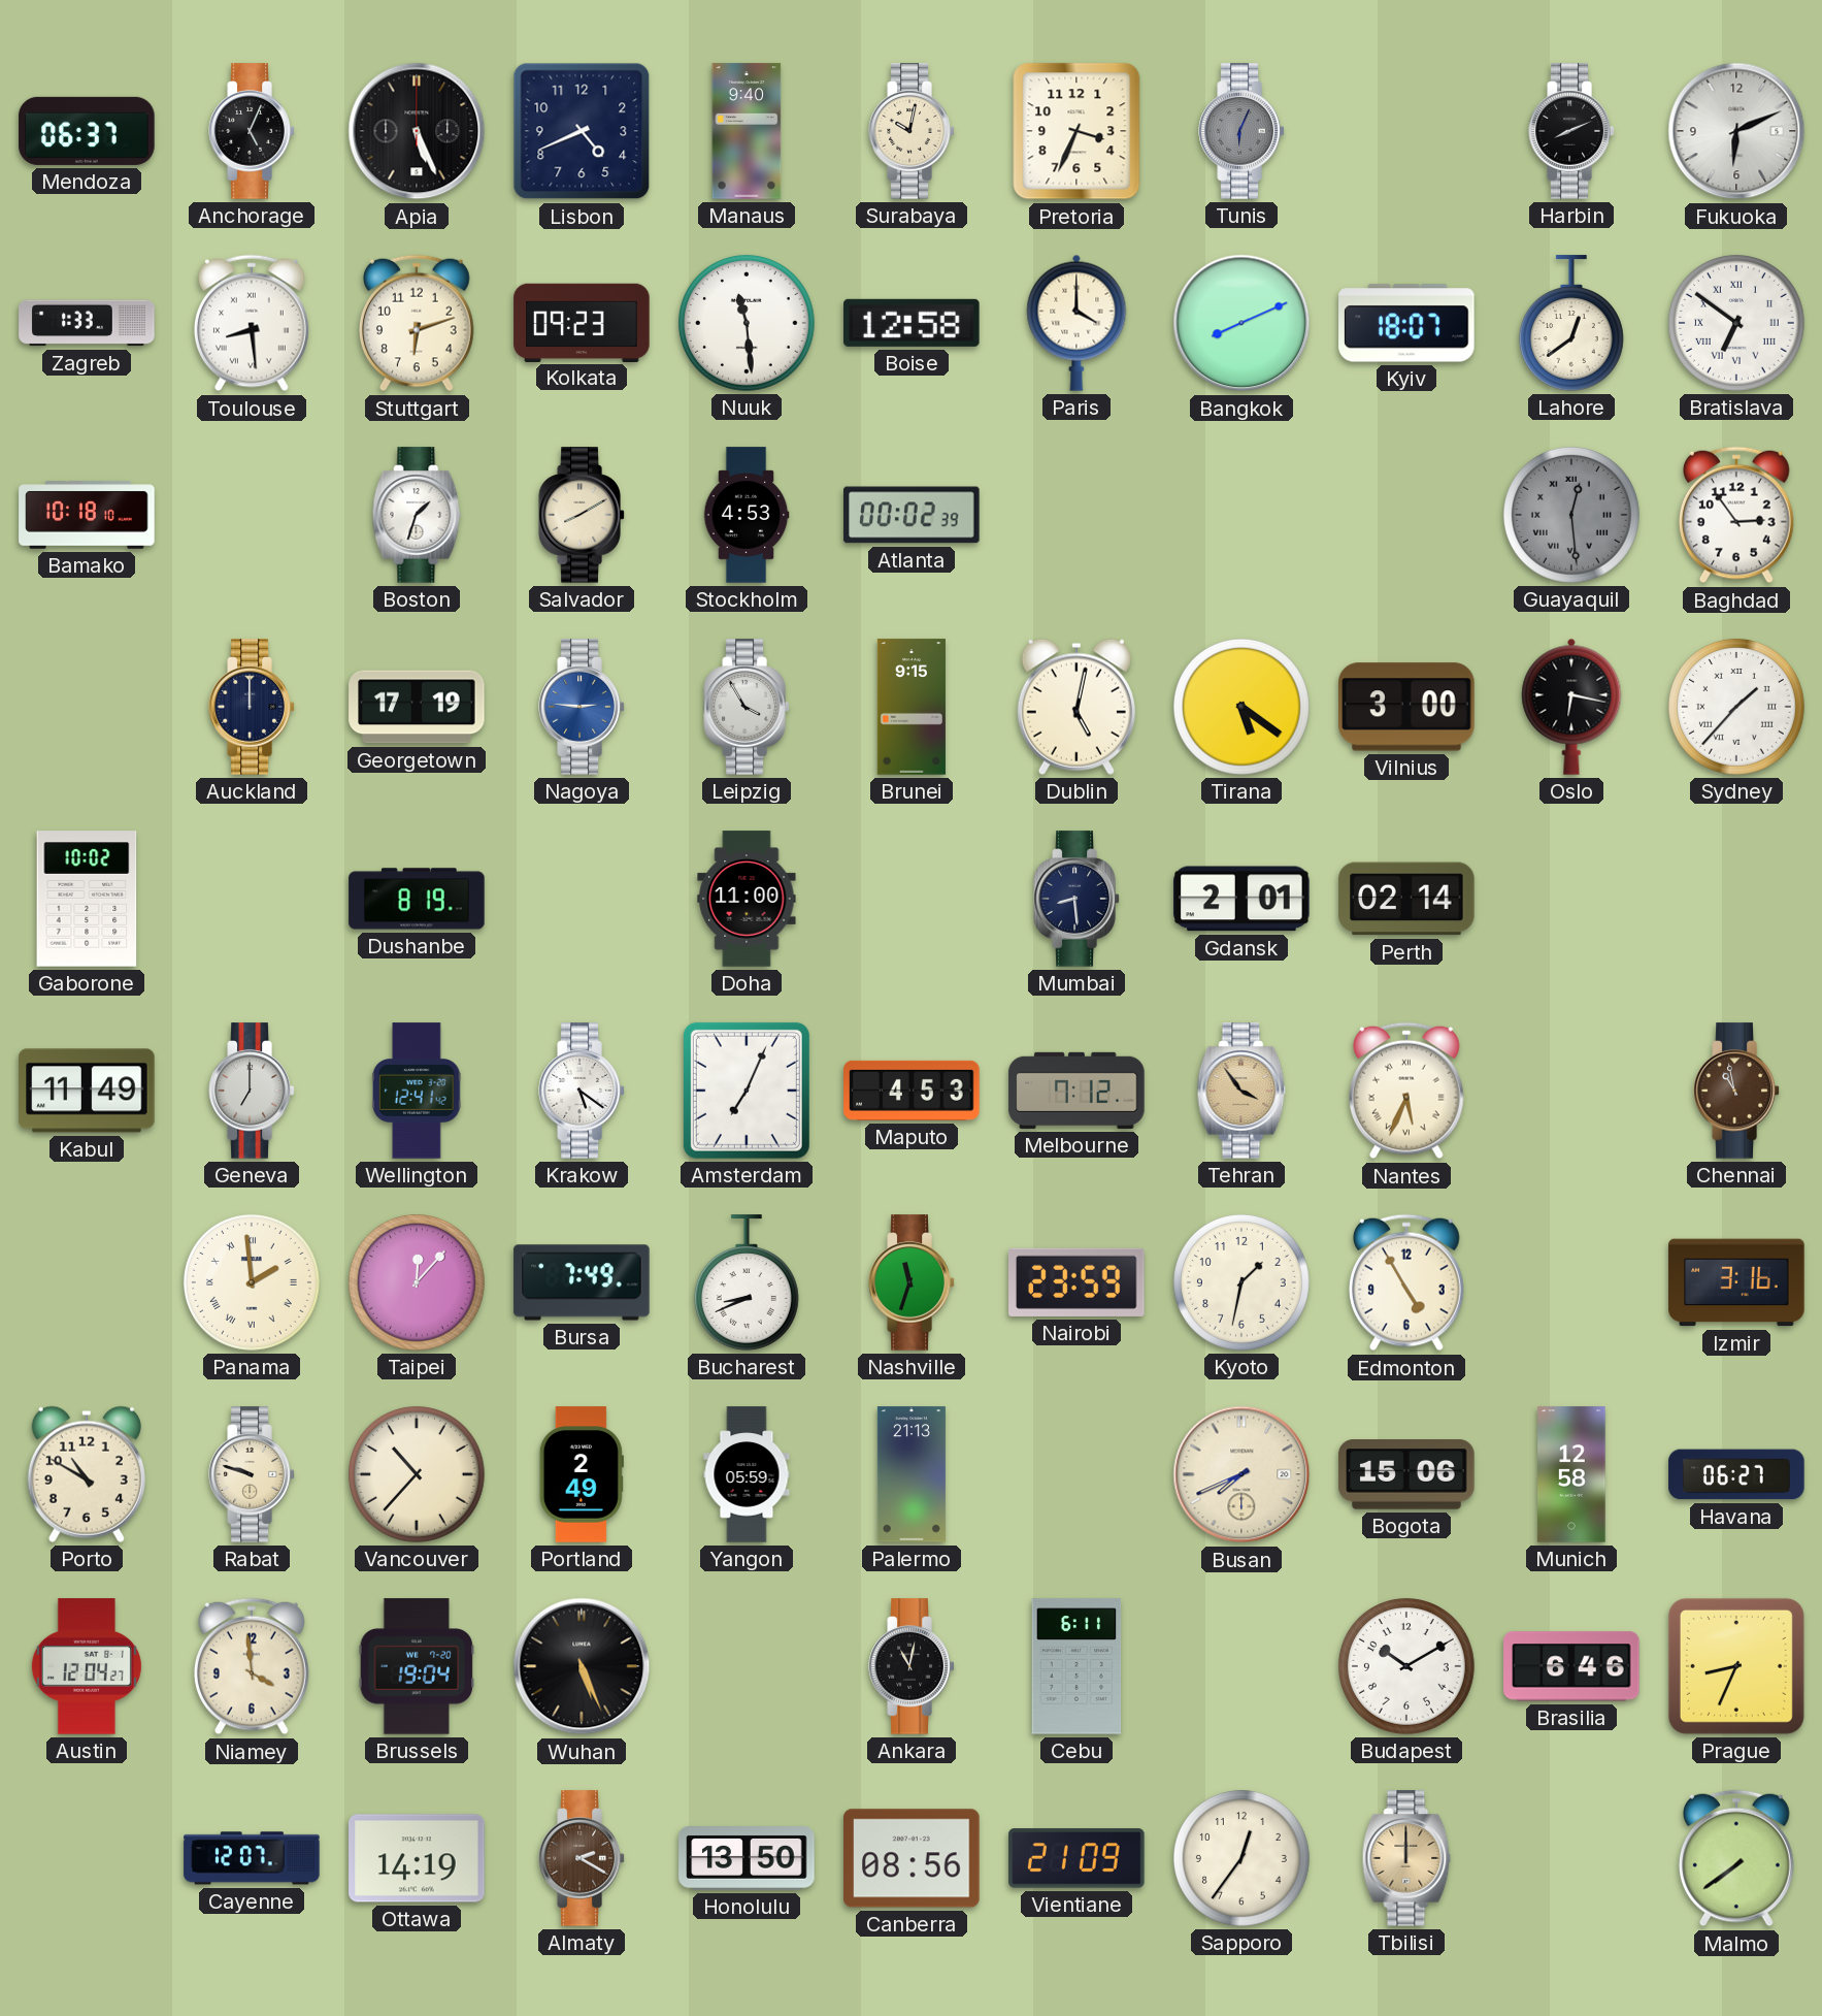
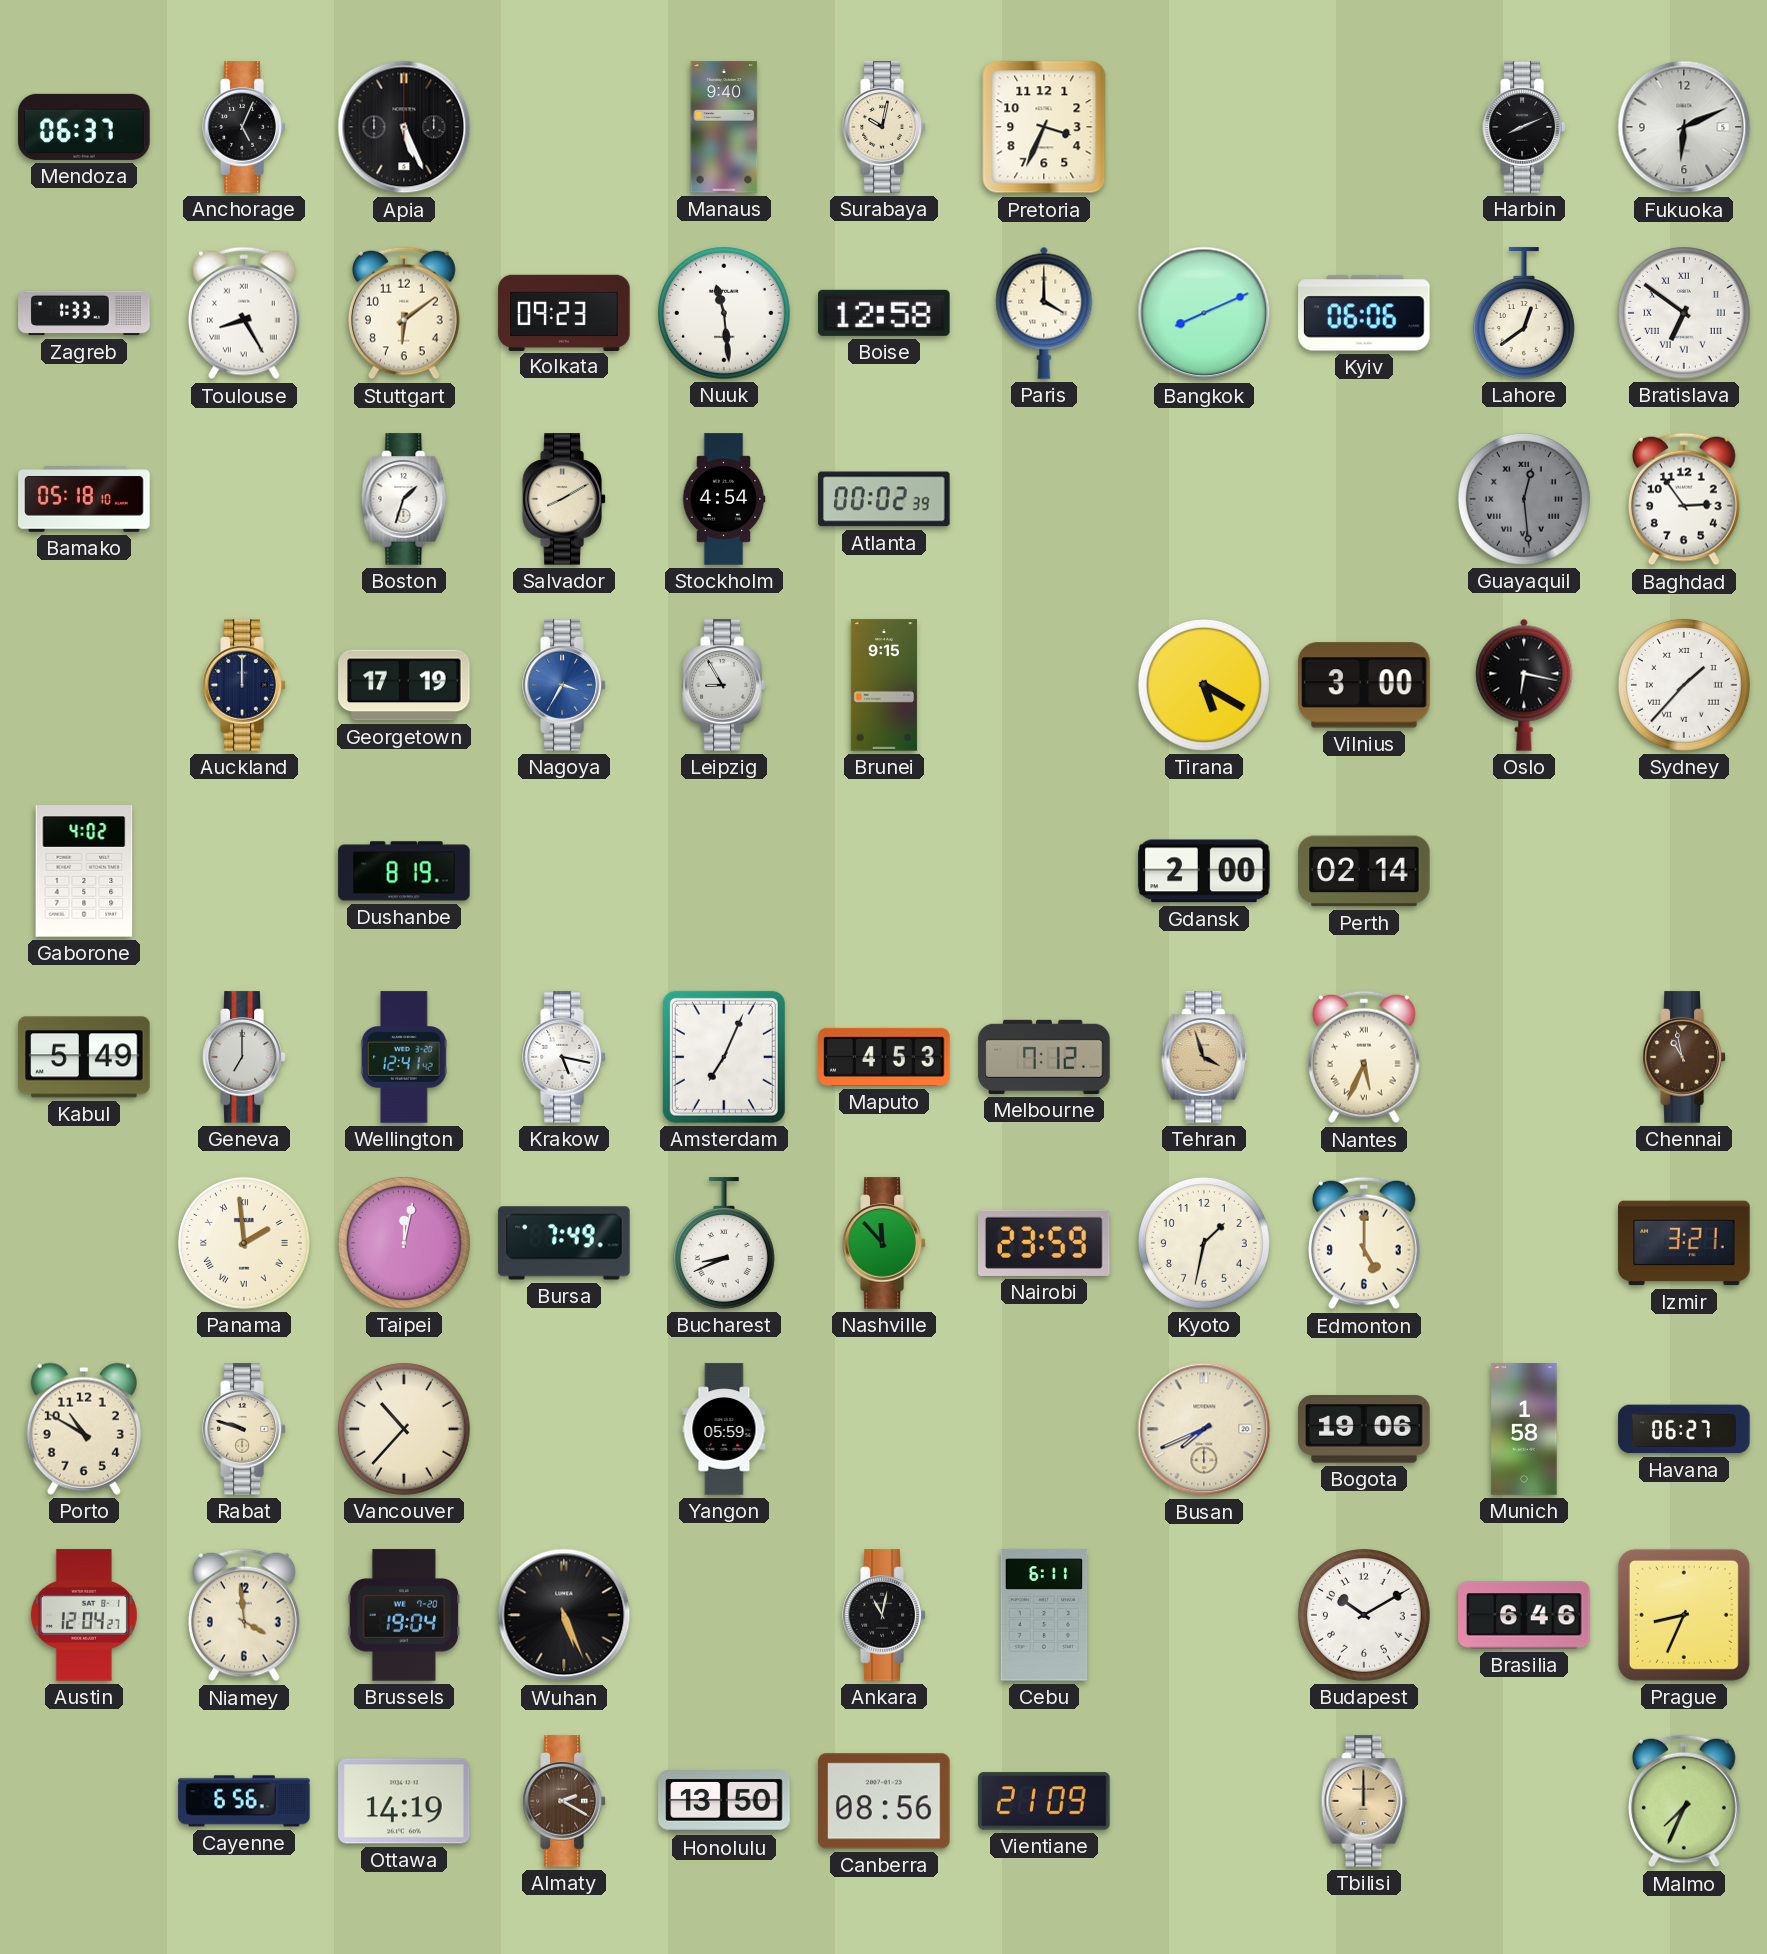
Lisbon: 4:41 -> none
Tunis: 6:04 -> none
Toulouse: 8:29 -> 8:25
Stuttgart: 6:12 -> 6:09
Kyiv: 18:07 -> 06:06
Bamako: 10:18 -> 05:18
Stockholm: 4:53 -> 4:54
Nagoya: 2:46 -> 3:35
Leipzig: 3:55 -> 8:55
Dublin: 5:02 -> none
Tirana: 5:21 -> 5:20
Gaborone: 10:02 -> 4:02
Doha: 11:00 -> none
Mumbai: 8:29 -> none
Gdansk: 2:01 -> 2:00
Kabul: 11:49 -> 5:49
Krakow: 5:21 -> 5:17
Tehran: 3:54 -> 3:57
Taipei: 12:07 -> 12:02
Nashville: 11:33 -> 11:53
Edmonton: 4:55 -> 5:00
Izmir: 3:16 -> 3:21
Portland: 2:49 -> none
Palermo: 21:13 -> none
Bogota: 15:06 -> 19:06
Munich: 12:58 -> 1:58
Cayenne: 12:07 -> 6:56
Sapporo: 12:36 -> none
Malmo: 7:39 -> 7:34
